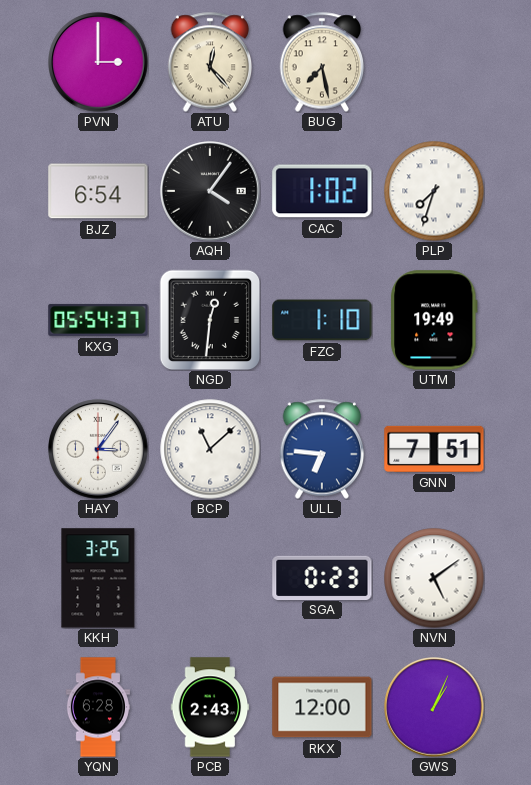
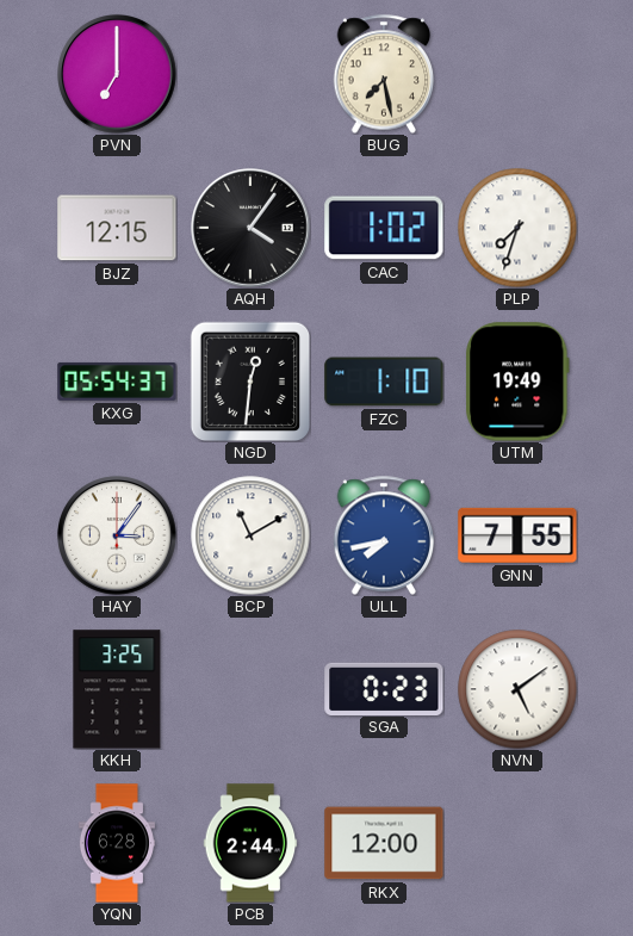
PVN: 3:00 -> 7:00
ATU: 12:23 -> none
BJZ: 6:54 -> 12:15
BCP: 11:08 -> 11:10
ULL: 6:46 -> 7:43
GNN: 7:51 -> 7:55
PCB: 2:43 -> 2:44
GWS: 1:04 -> none
